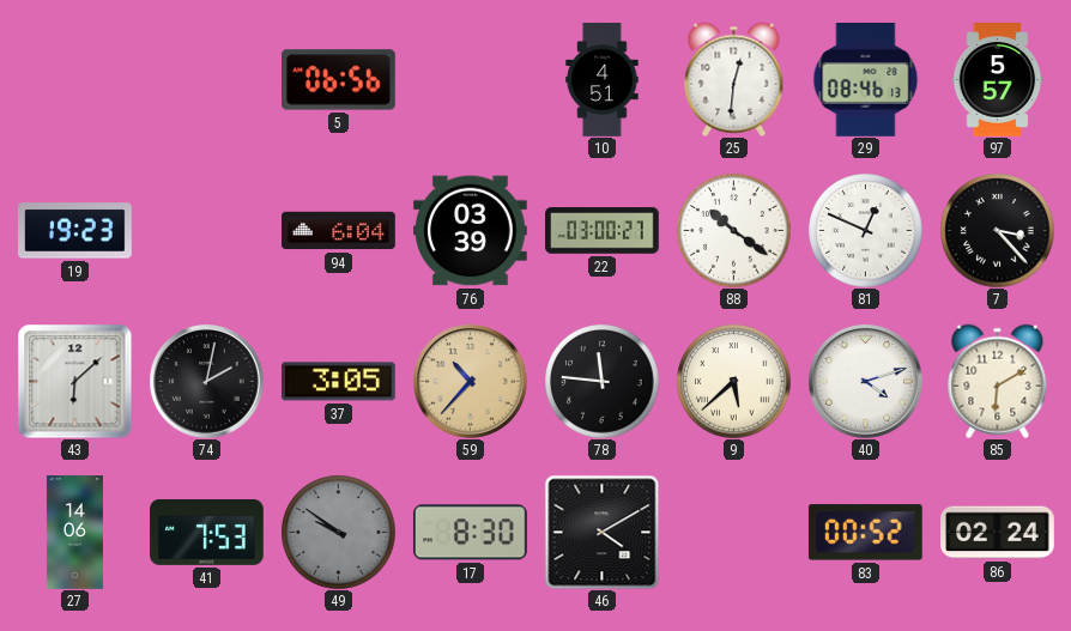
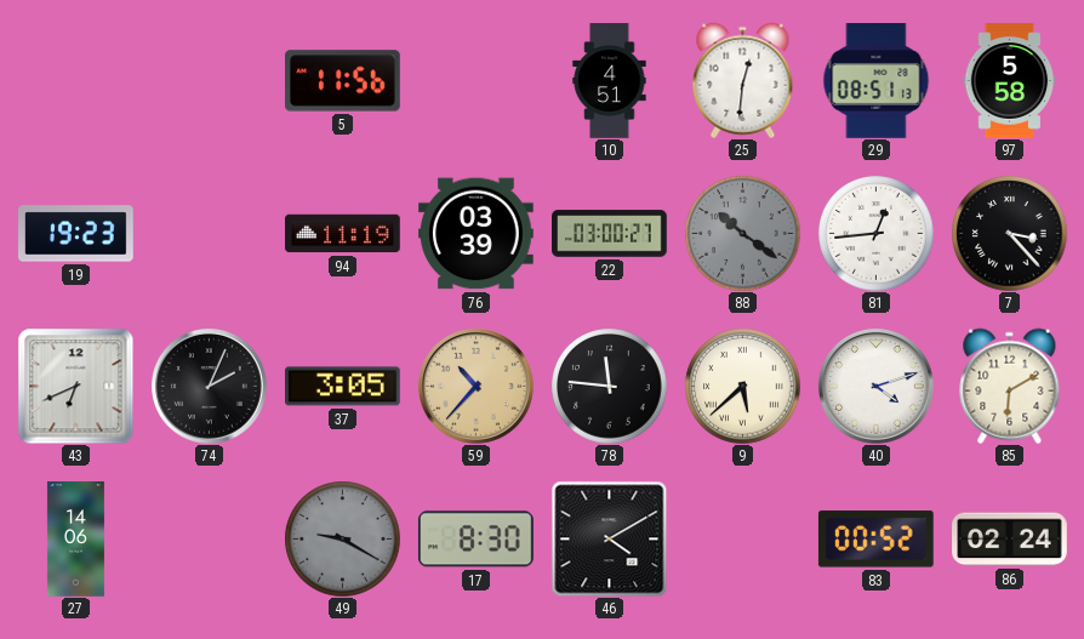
5: 06:56 -> 11:56
29: 08:46 -> 08:51
97: 5:57 -> 5:58
94: 6:04 -> 11:19
88 dial: white -> grey
81: 12:49 -> 12:44
43: 6:08 -> 6:41
74: 2:02 -> 2:04
41: 7:53 -> none
49: 9:51 -> 9:20
